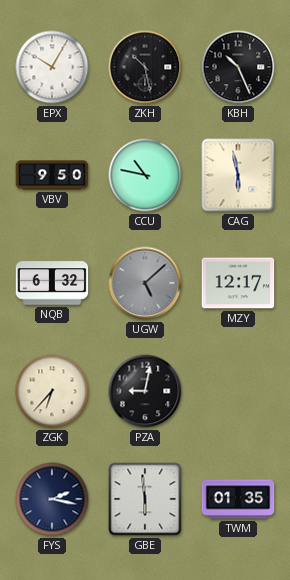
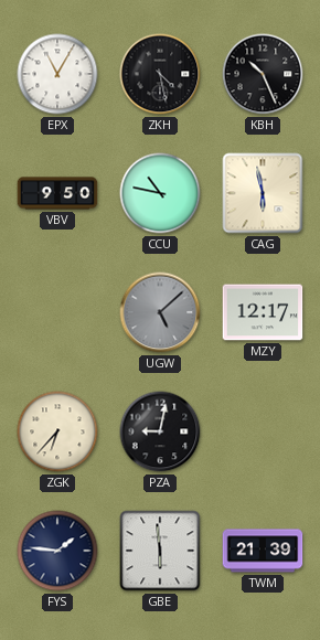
EPX: 10:05 -> 11:05
ZKH: 10:28 -> 4:28
NQB: 6:32 -> none
FYS: 2:17 -> 1:46
TWM: 01:35 -> 21:39
